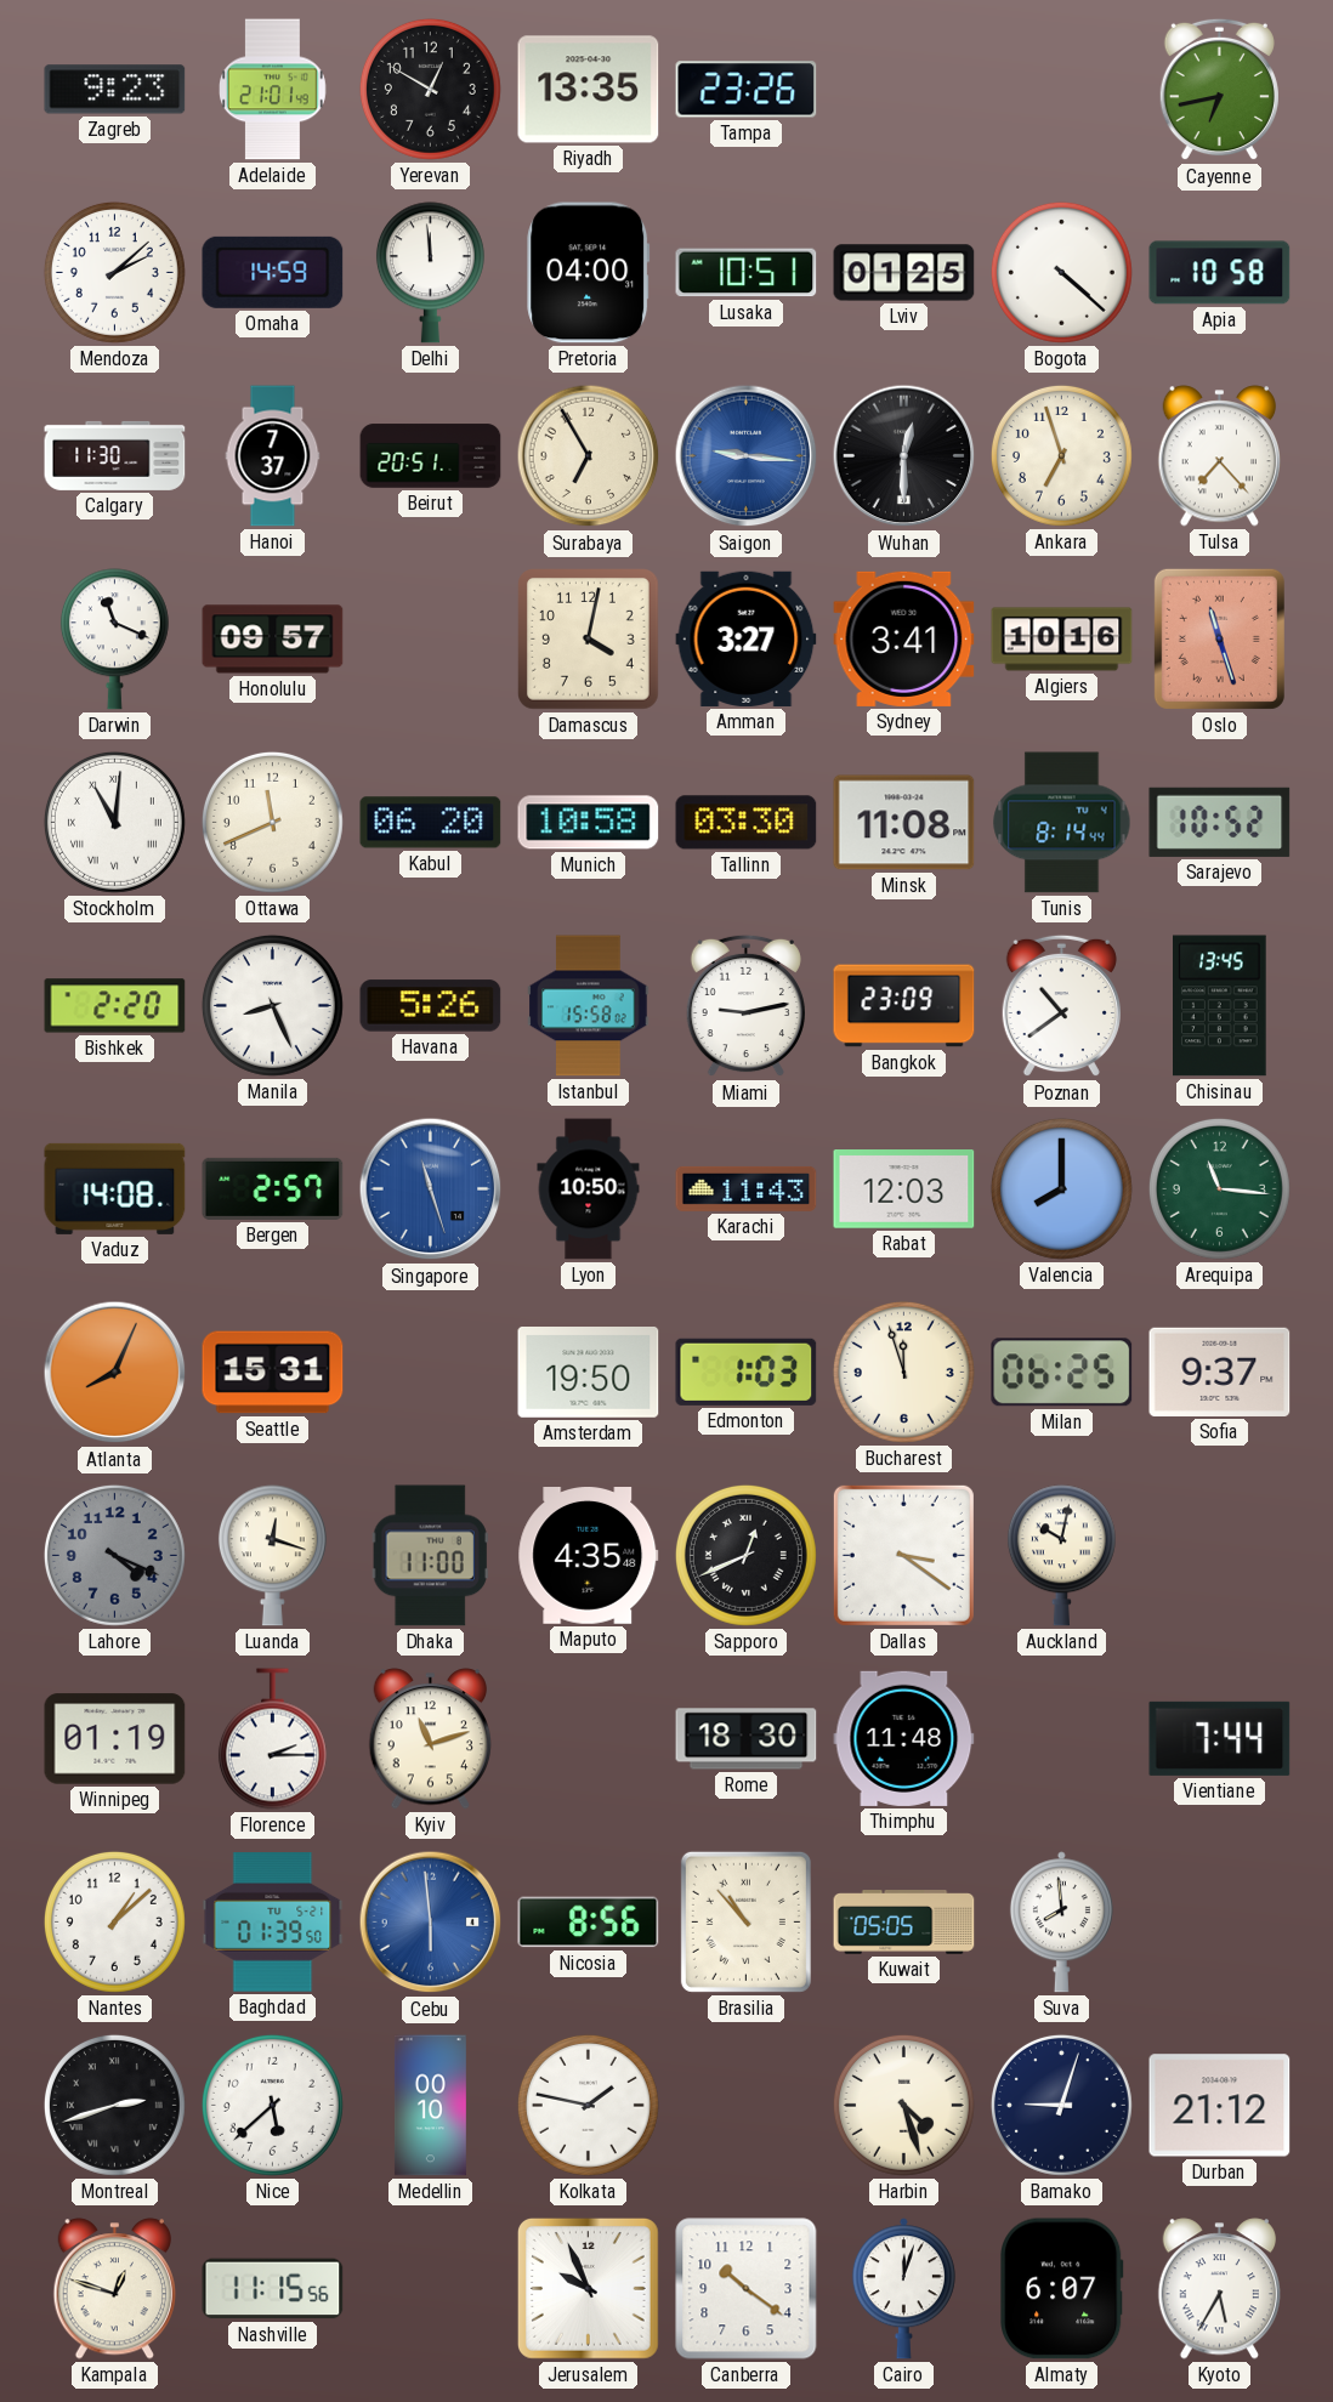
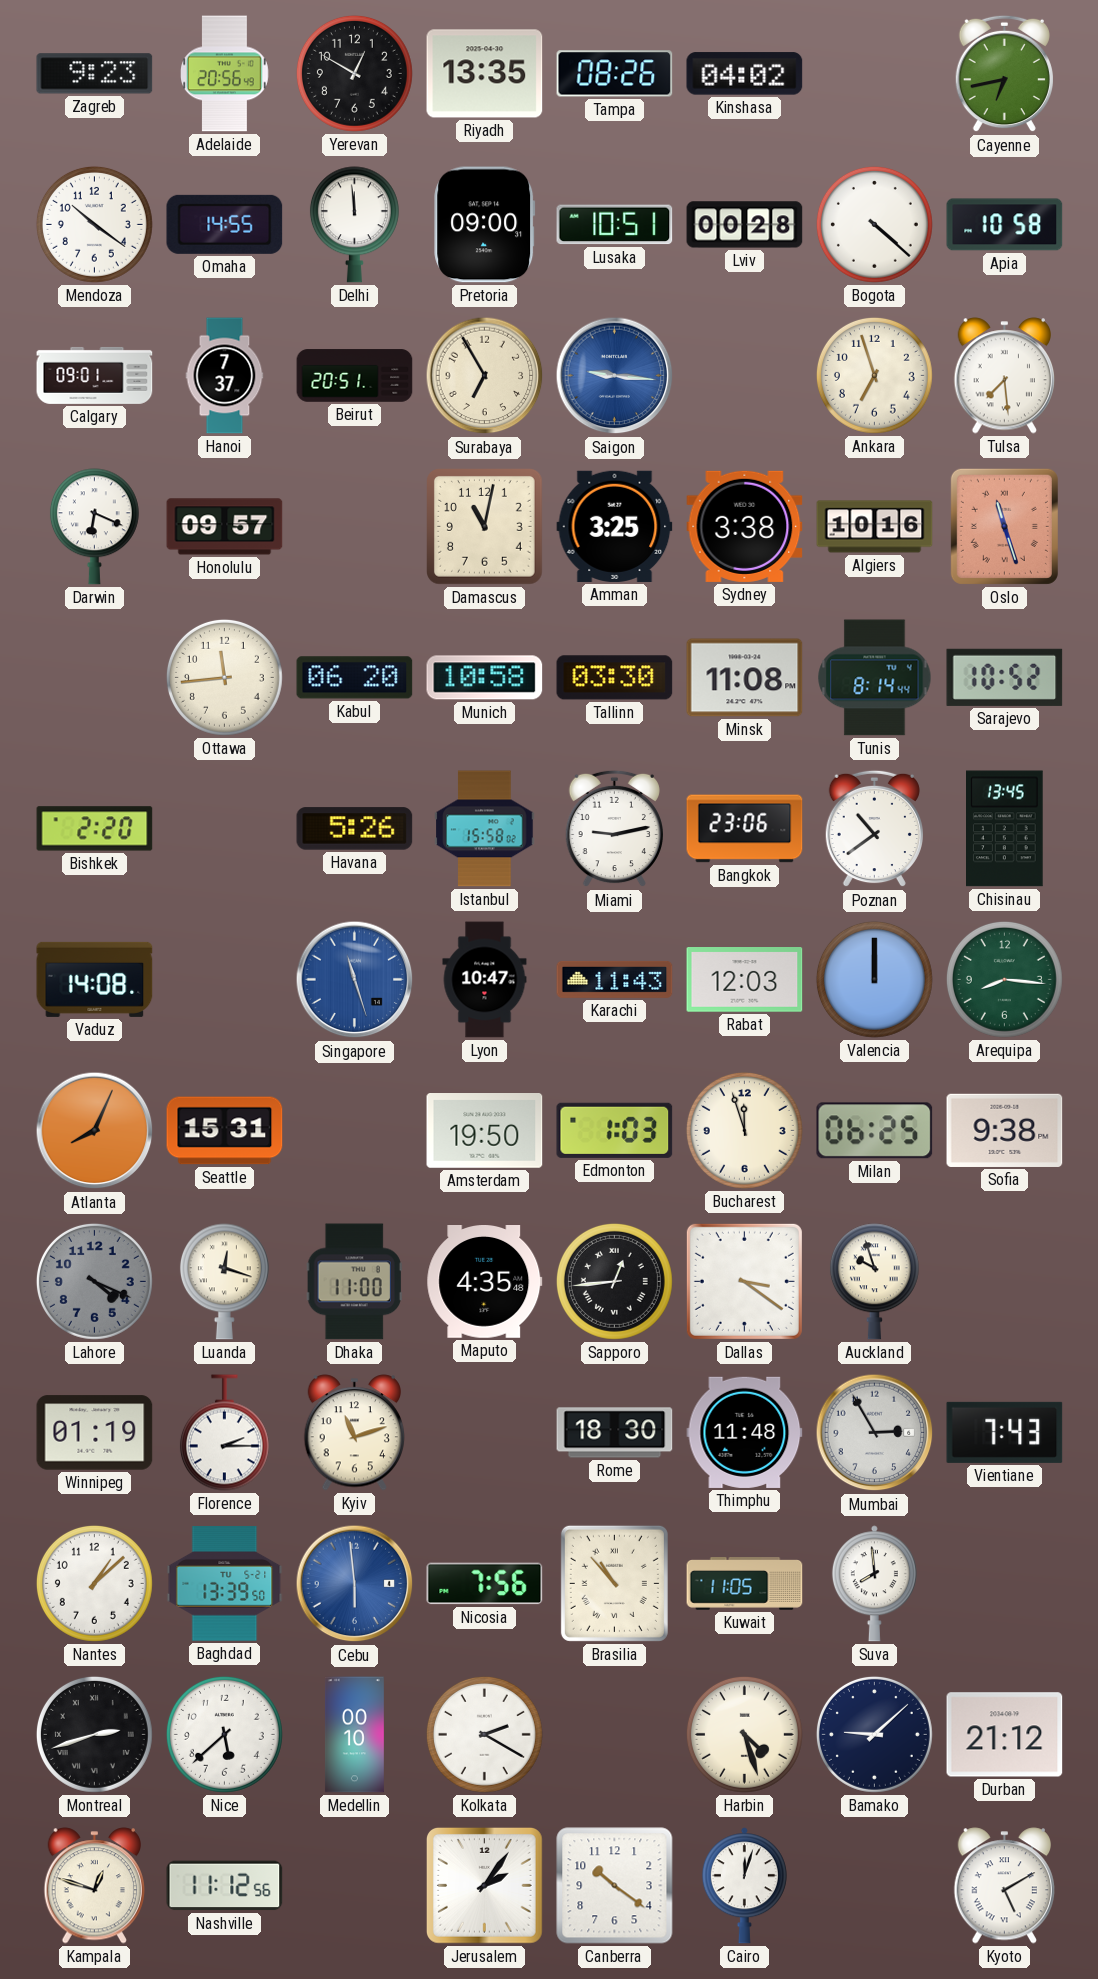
Adelaide: 21:01 -> 20:56
Tampa: 23:26 -> 08:26
Kinshasa: none -> 04:02
Mendoza: 2:08 -> 10:21
Omaha: 14:59 -> 14:55
Pretoria: 04:00 -> 09:00
Lviv: 01:25 -> 00:28
Calgary: 11:30 -> 09:01
Wuhan: 12:30 -> none
Tulsa: 7:23 -> 7:29
Darwin: 11:19 -> 6:19
Damascus: 4:02 -> 11:02
Amman: 3:27 -> 3:25
Sydney: 3:41 -> 3:38
Stockholm: 11:01 -> none
Ottawa: 11:41 -> 11:44
Manila: 8:26 -> none
Bangkok: 23:09 -> 23:06
Bergen: 2:57 -> none
Lyon: 10:50 -> 10:47
Valencia: 8:00 -> 12:00
Arequipa: 11:16 -> 8:16
Sofia: 9:37 -> 9:38
Sapporo: 12:41 -> 12:44
Auckland: 10:02 -> 9:57
Mumbai: none -> 2:55
Vientiane: 7:44 -> 7:43
Baghdad: 01:39 -> 13:39
Nicosia: 8:56 -> 7:56
Kuwait: 05:05 -> 11:05
Kolkata: 1:47 -> 2:20
Bamako: 9:03 -> 9:08
Nashville: 11:15 -> 11:12
Jerusalem: 9:56 -> 2:06
Almaty: 6:07 -> none
Kyoto: 5:35 -> 5:10
